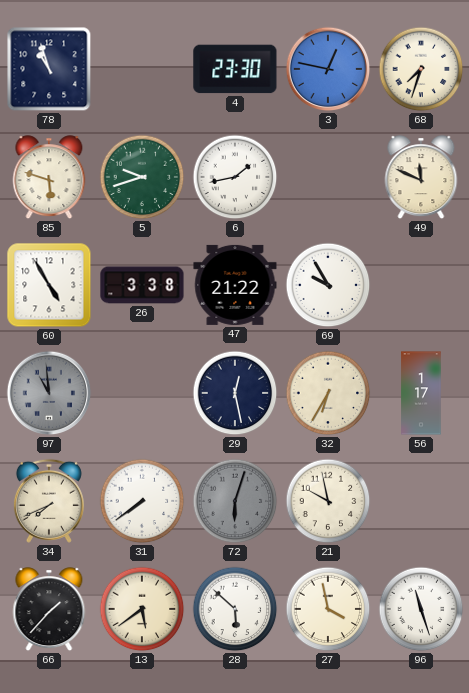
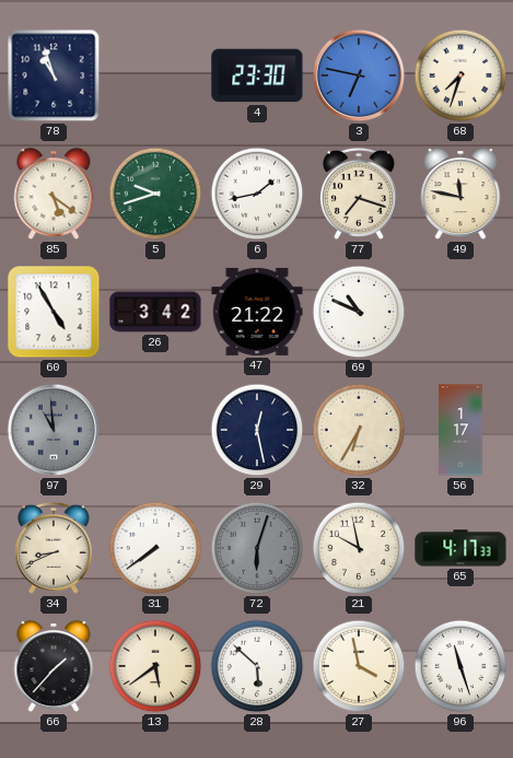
3: 12:47 -> 6:47
85: 5:48 -> 5:21
77: none -> 7:18
49: 11:49 -> 11:47
26: 3:38 -> 3:42
69: 9:55 -> 10:49
34: 7:41 -> 8:41
65: none -> 4:17
